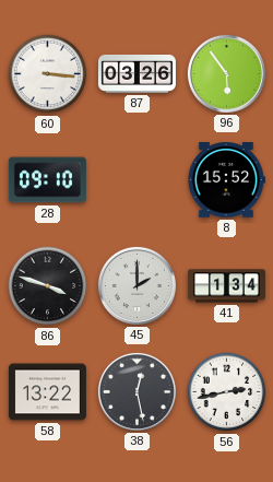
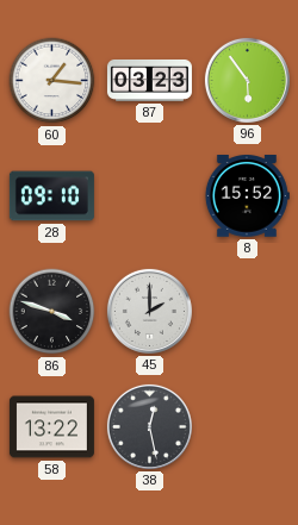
60: 3:16 -> 1:16
87: 03:26 -> 03:23
41: 1:34 -> none
56: 2:43 -> none
